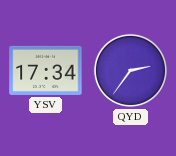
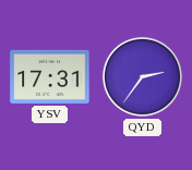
YSV: 17:34 -> 17:31
